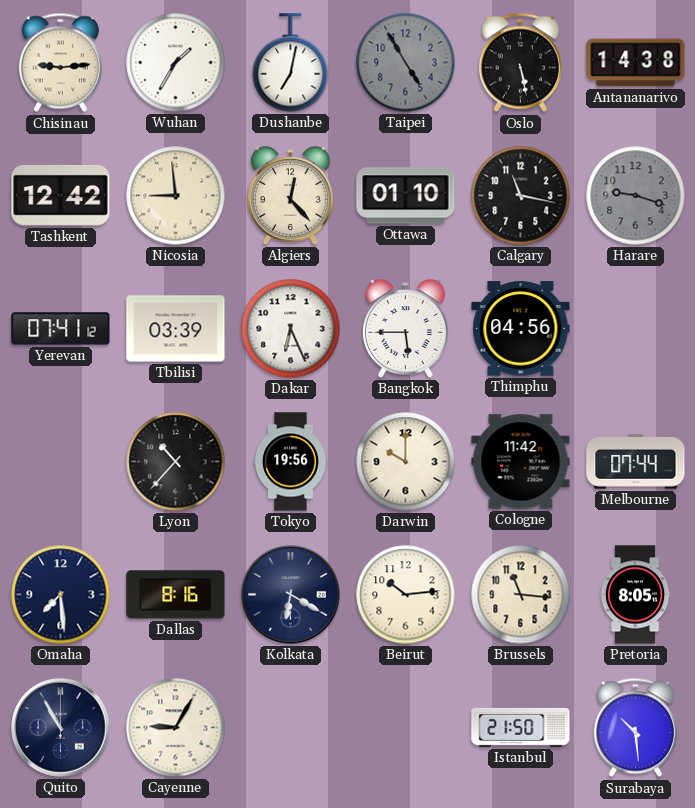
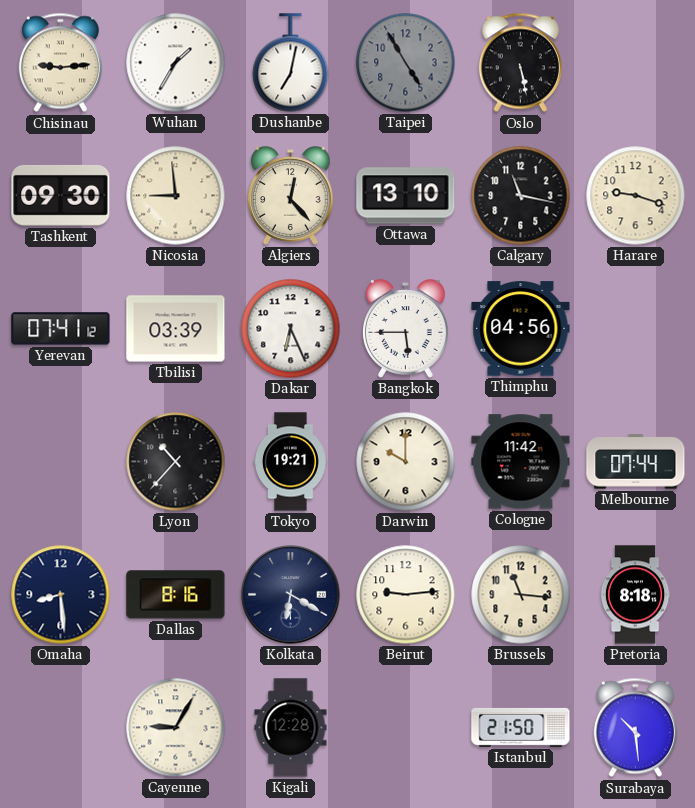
Antananarivo: 14:38 -> none
Tashkent: 12:42 -> 09:30
Ottawa: 01:10 -> 13:10
Harare dial: grey -> cream
Tokyo: 19:56 -> 19:21
Omaha: 7:29 -> 8:29
Beirut: 10:14 -> 9:14
Pretoria: 8:05 -> 8:18
Quito: 10:55 -> none
Kigali: none -> 12:28
